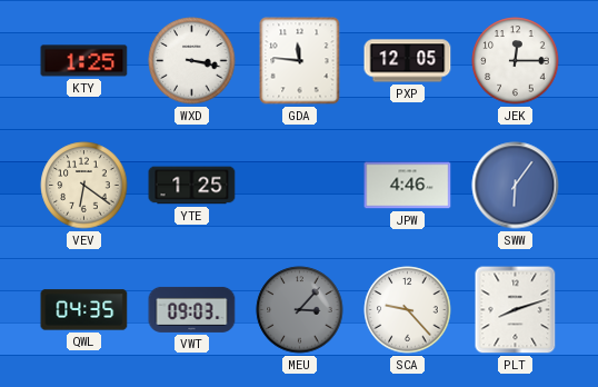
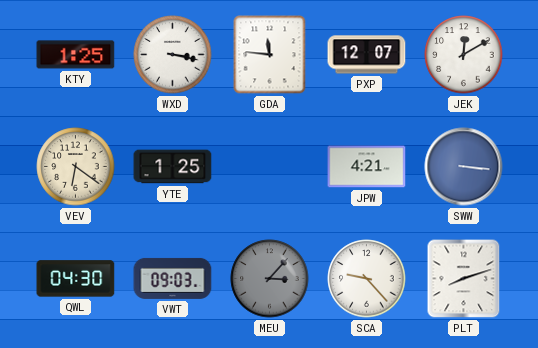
PXP: 12:05 -> 12:07
JEK: 12:15 -> 12:10
JPW: 4:46 -> 4:21
SWW: 6:06 -> 3:16
QWL: 04:35 -> 04:30
